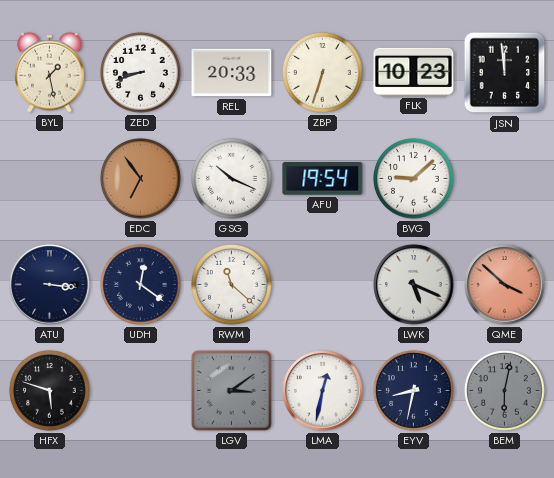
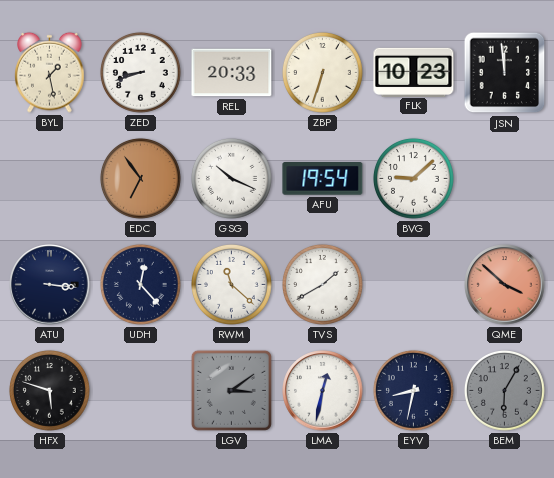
UDH: 12:21 -> 12:23
TVS: none -> 1:40
LWK: 5:19 -> none
BEM: 6:02 -> 6:05
